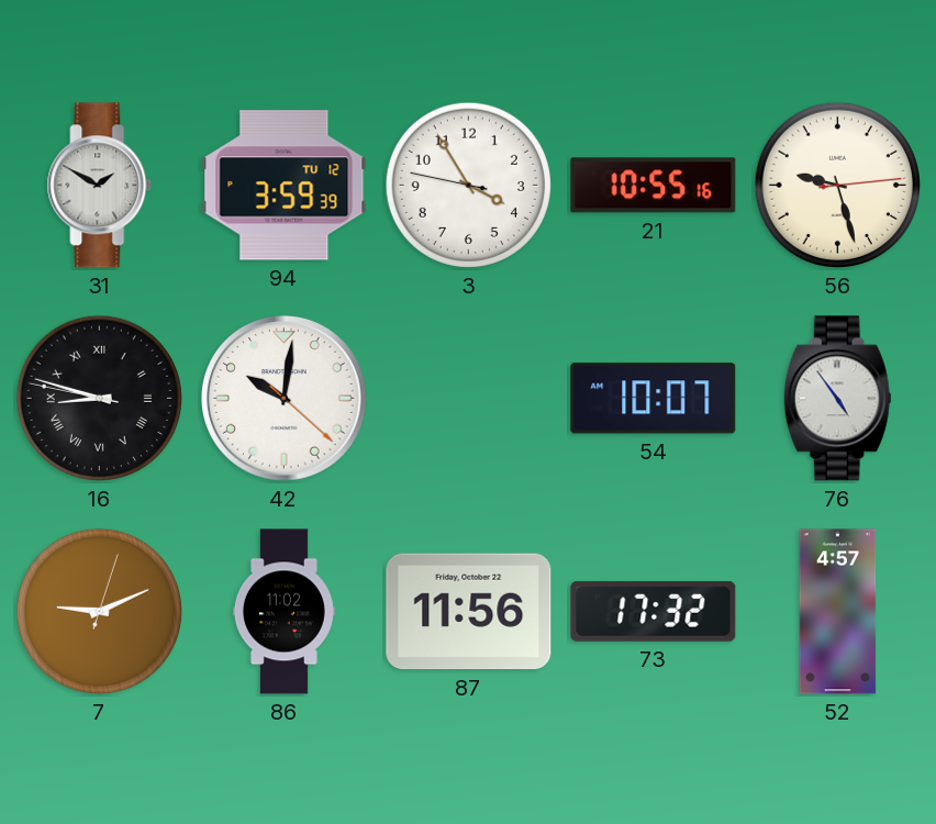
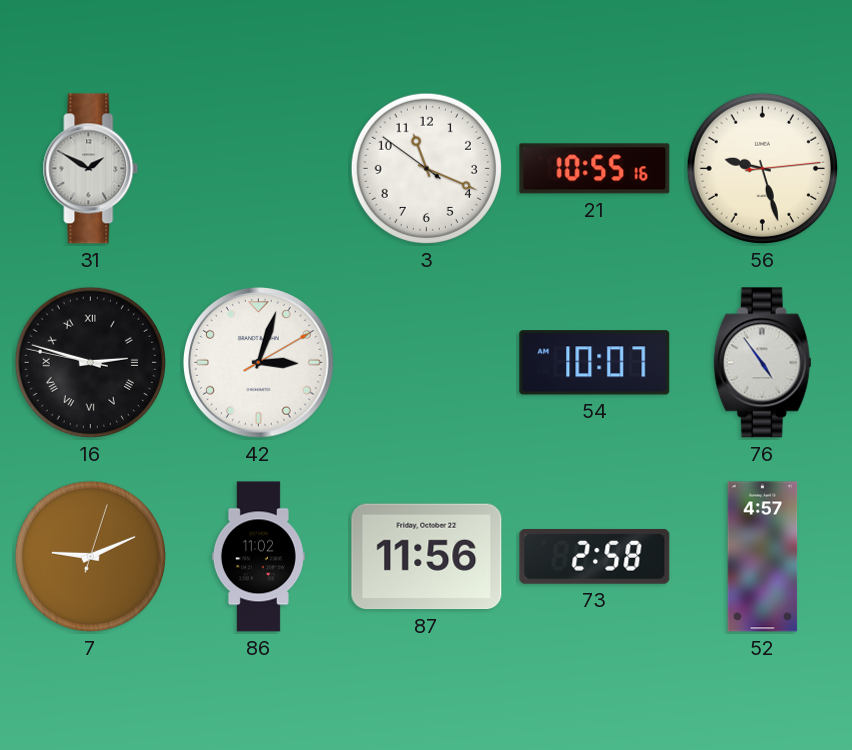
94: 3:59 -> none
3: 3:54 -> 11:18
16: 8:47 -> 2:47
42: 10:01 -> 3:03
73: 17:32 -> 2:58
